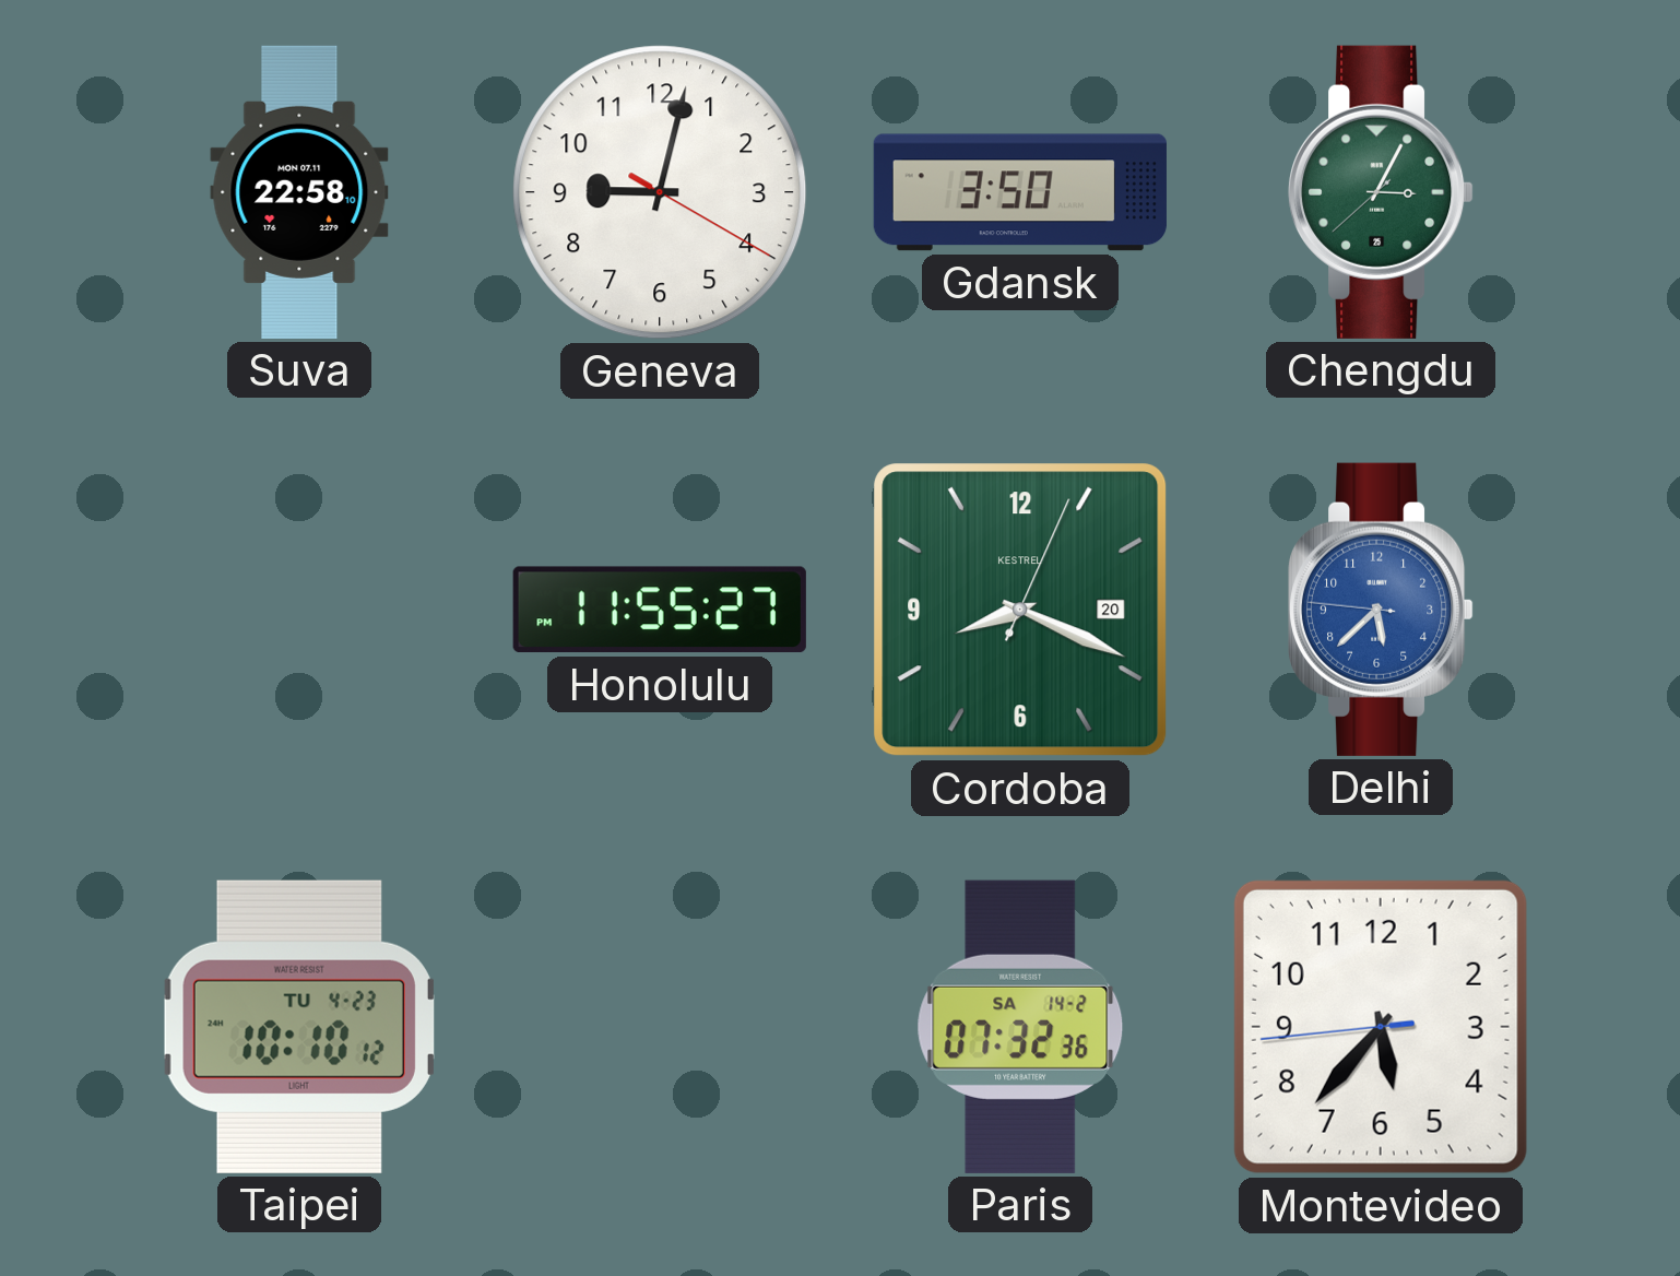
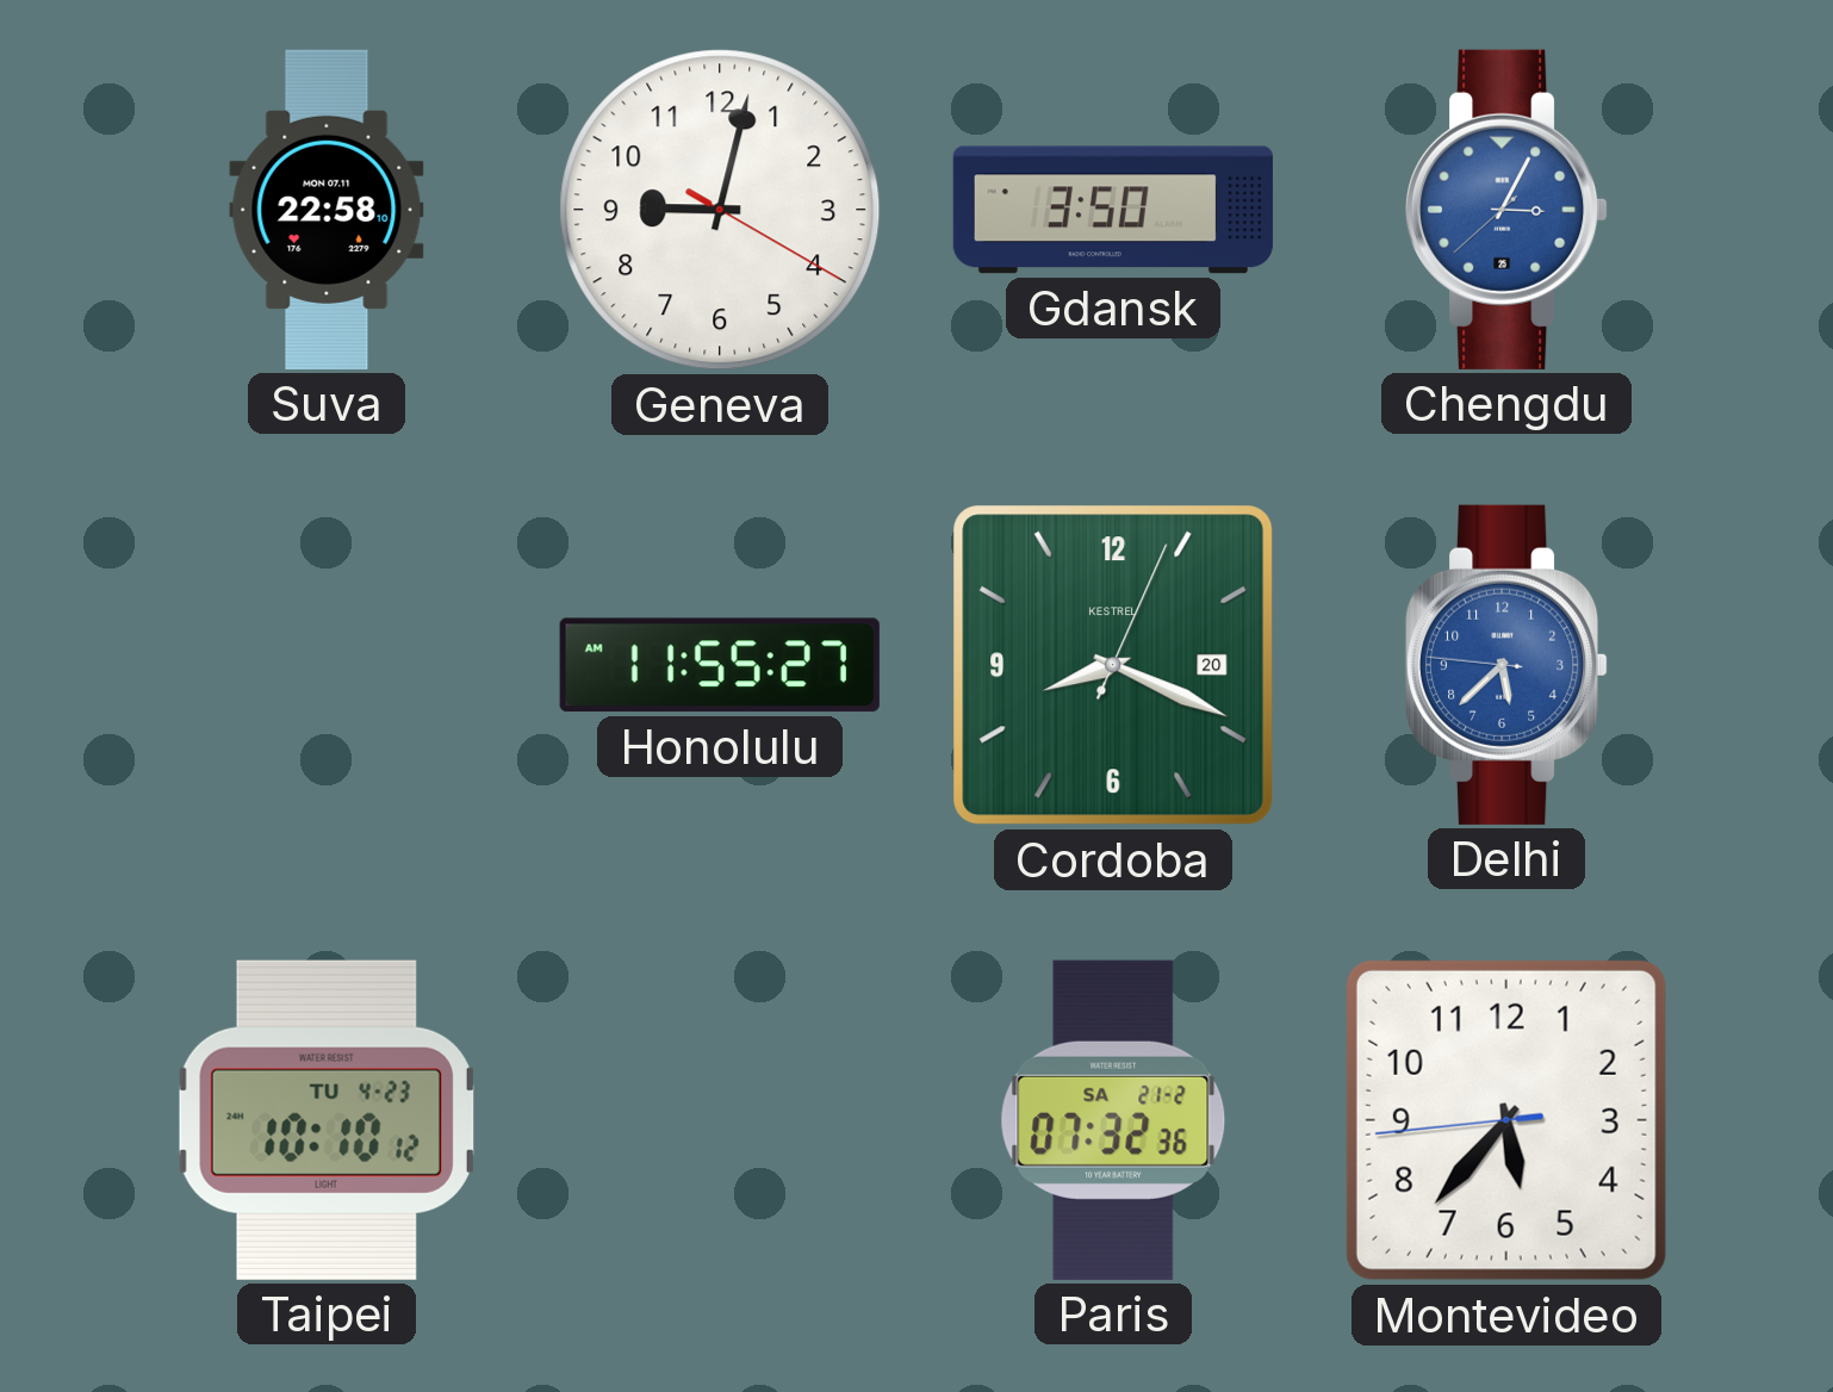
Chengdu dial: green -> blue
Honolulu: 11:55:27 PM -> 11:55:27 AM
Paris date: SA 14-2 -> SA 21-2
